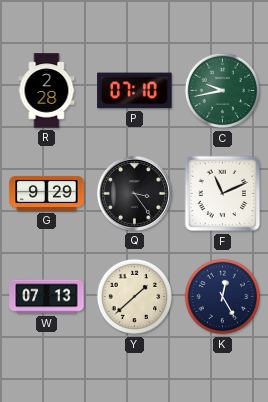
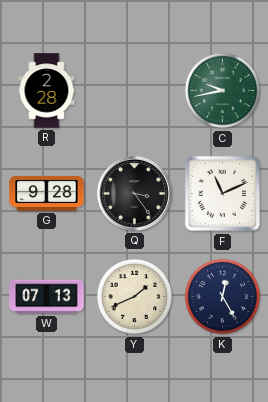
P: 07:10 -> none
G: 9:29 -> 9:28
Y: 1:38 -> 1:41
